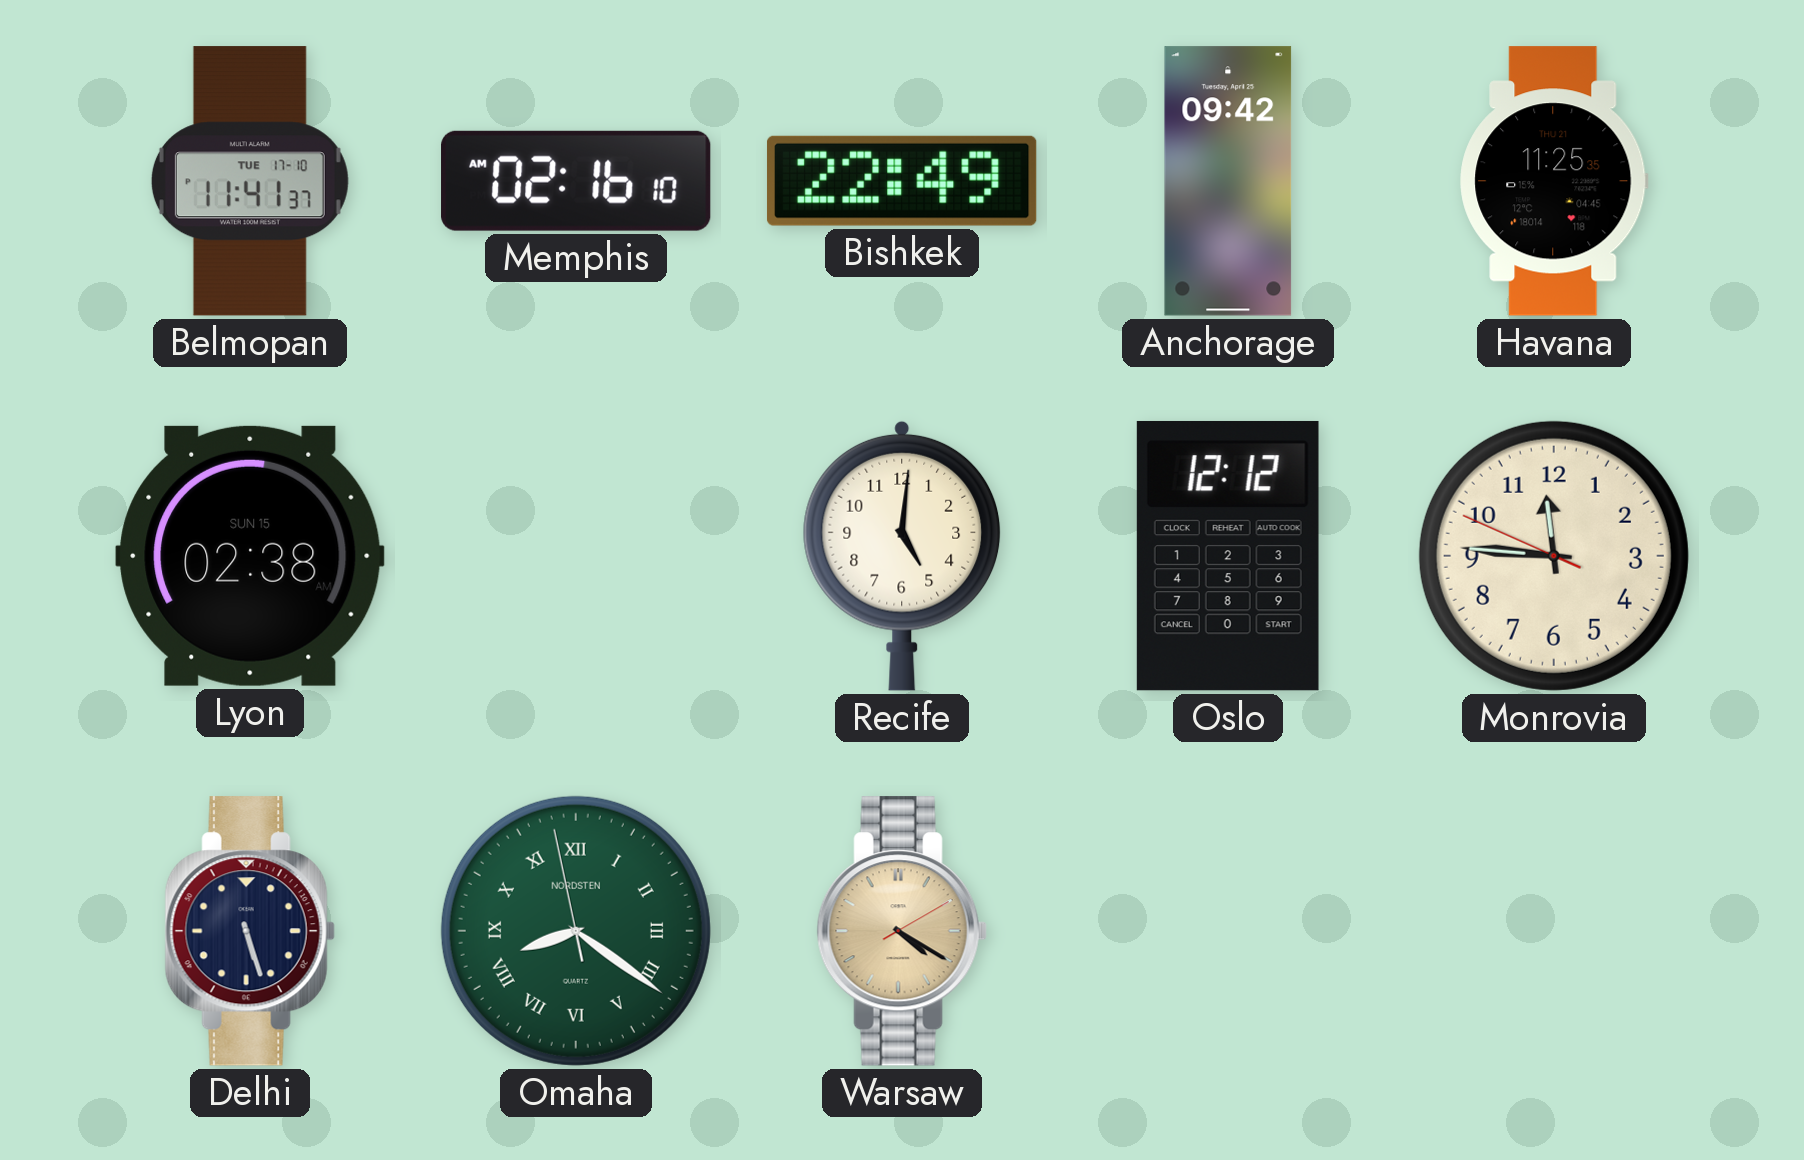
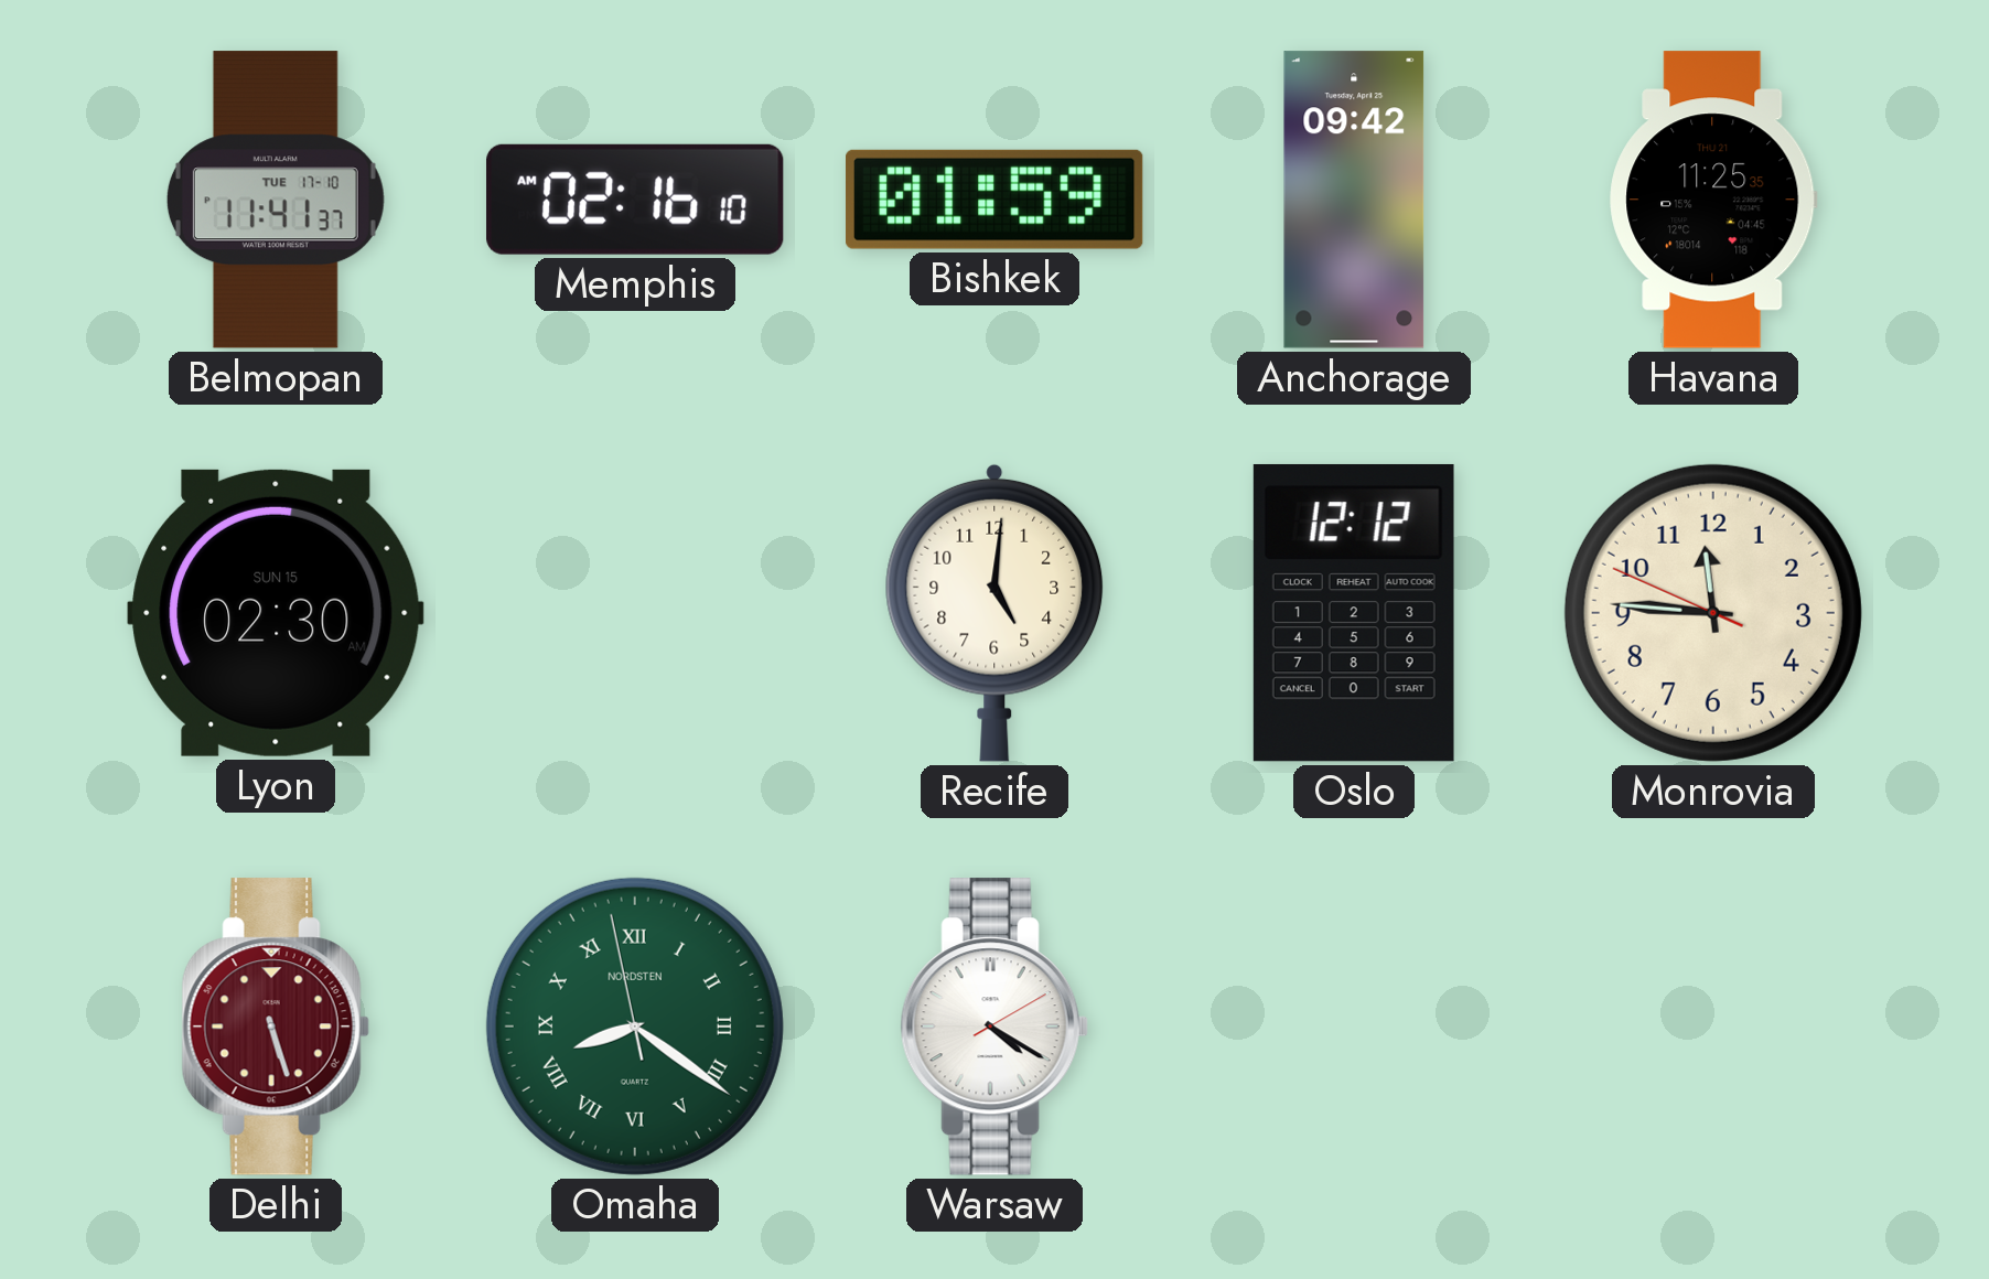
Bishkek: 22:49 -> 01:59
Lyon: 02:38 -> 02:30
Delhi dial: navy -> burgundy
Warsaw dial: champagne -> white
